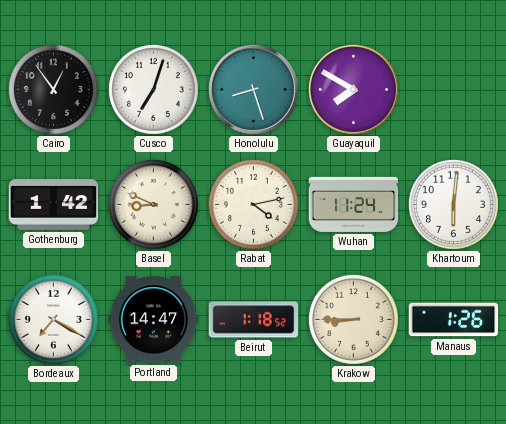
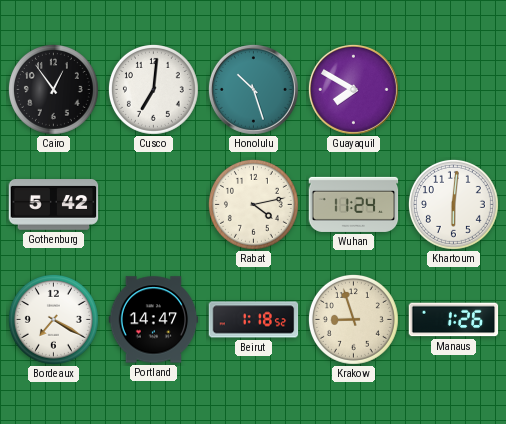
Cusco: 7:03 -> 7:01
Honolulu: 8:27 -> 10:27
Gothenburg: 1:42 -> 5:42
Basel: 8:49 -> none
Krakow: 8:45 -> 8:57
